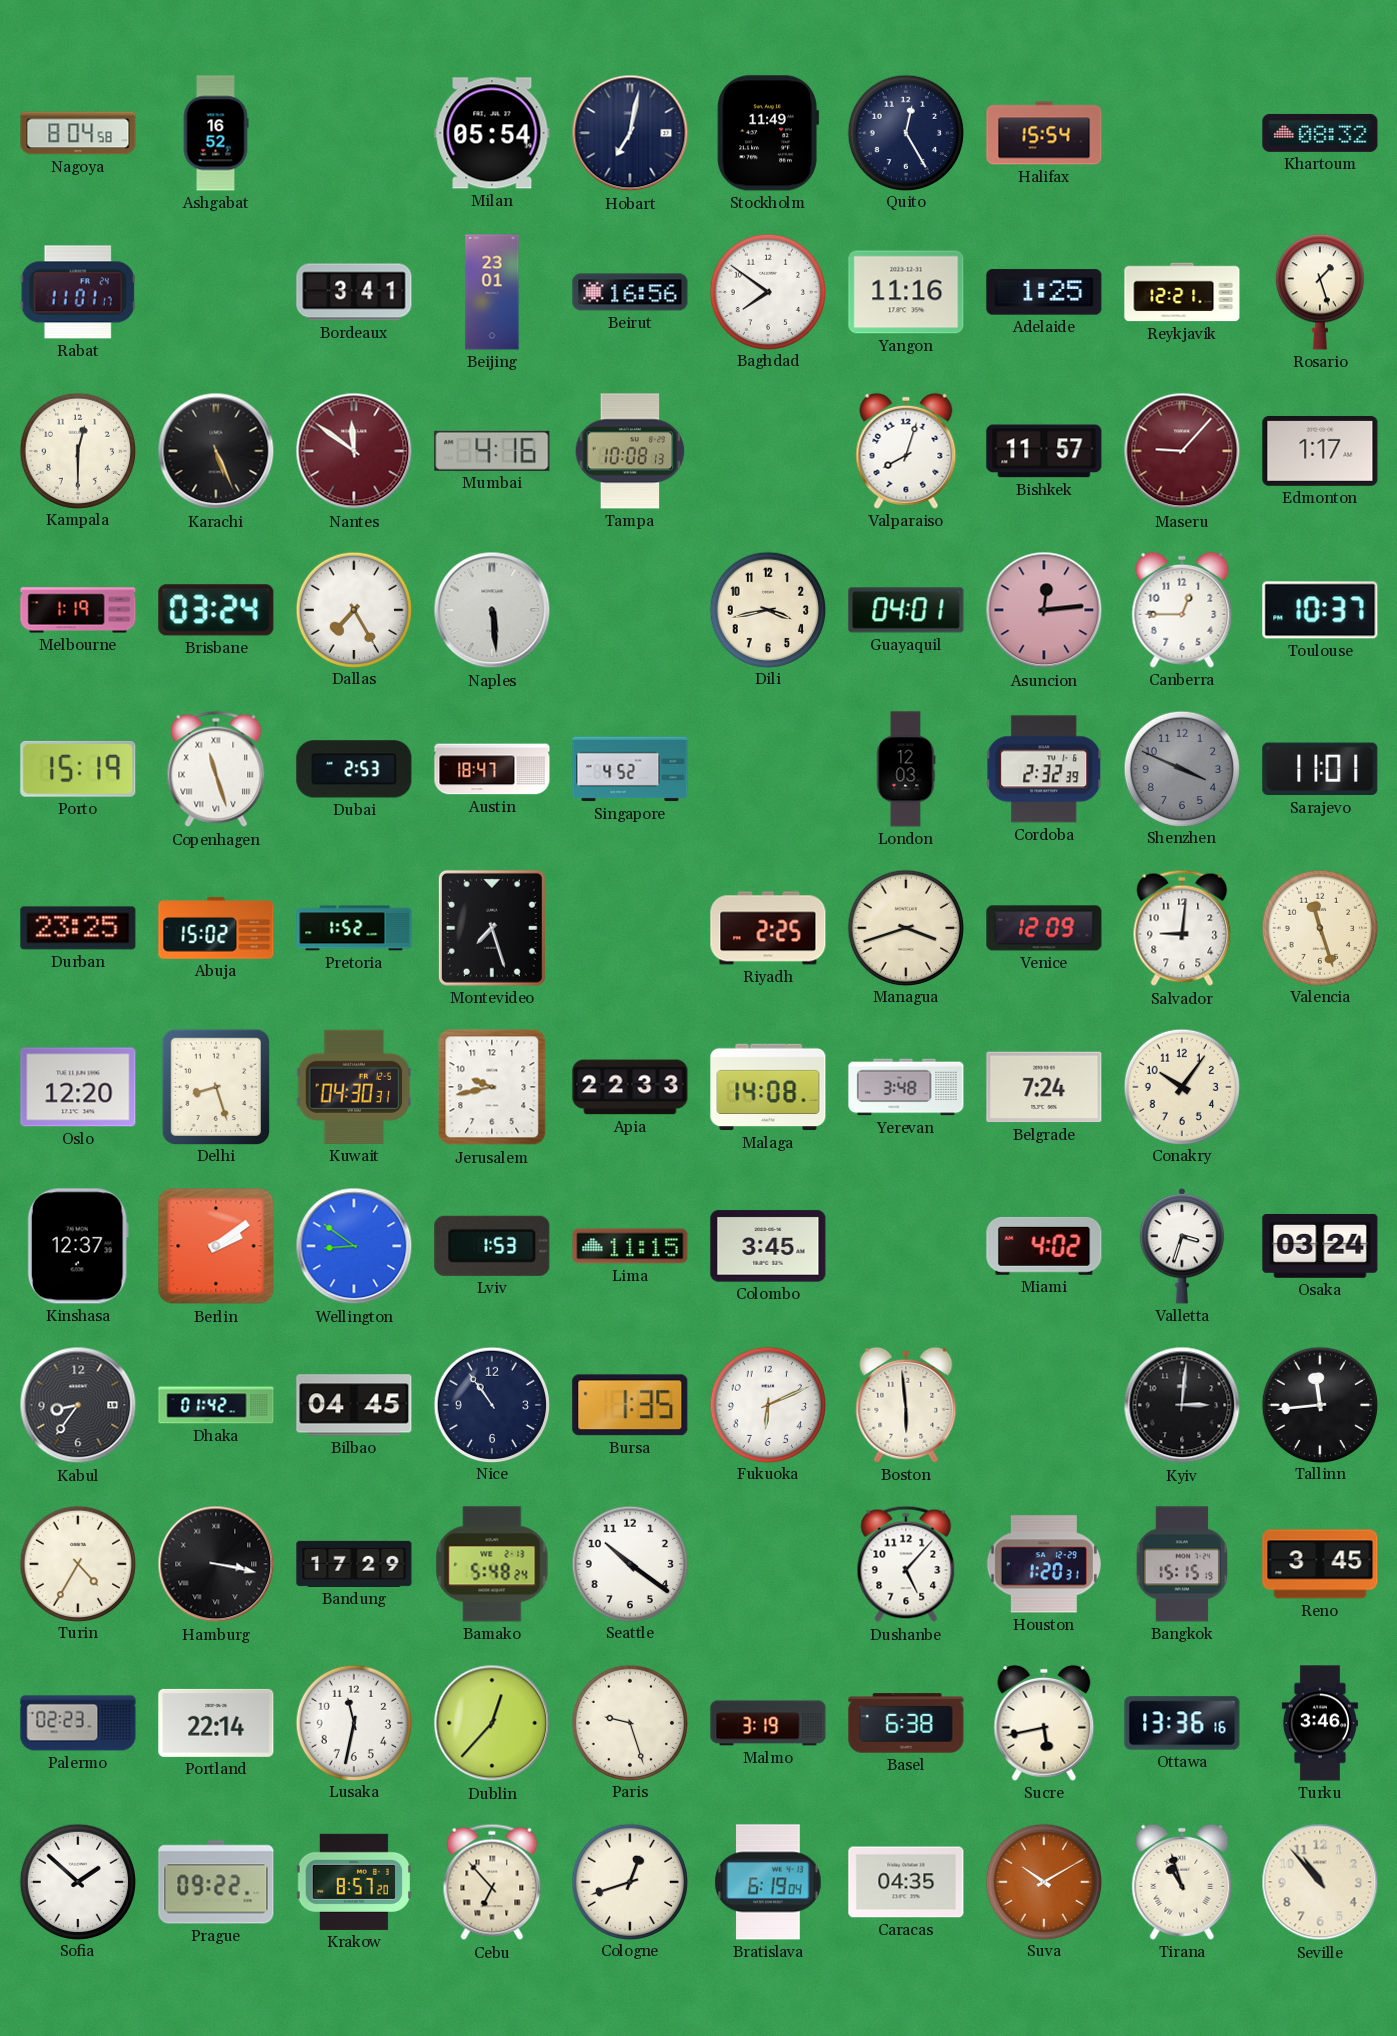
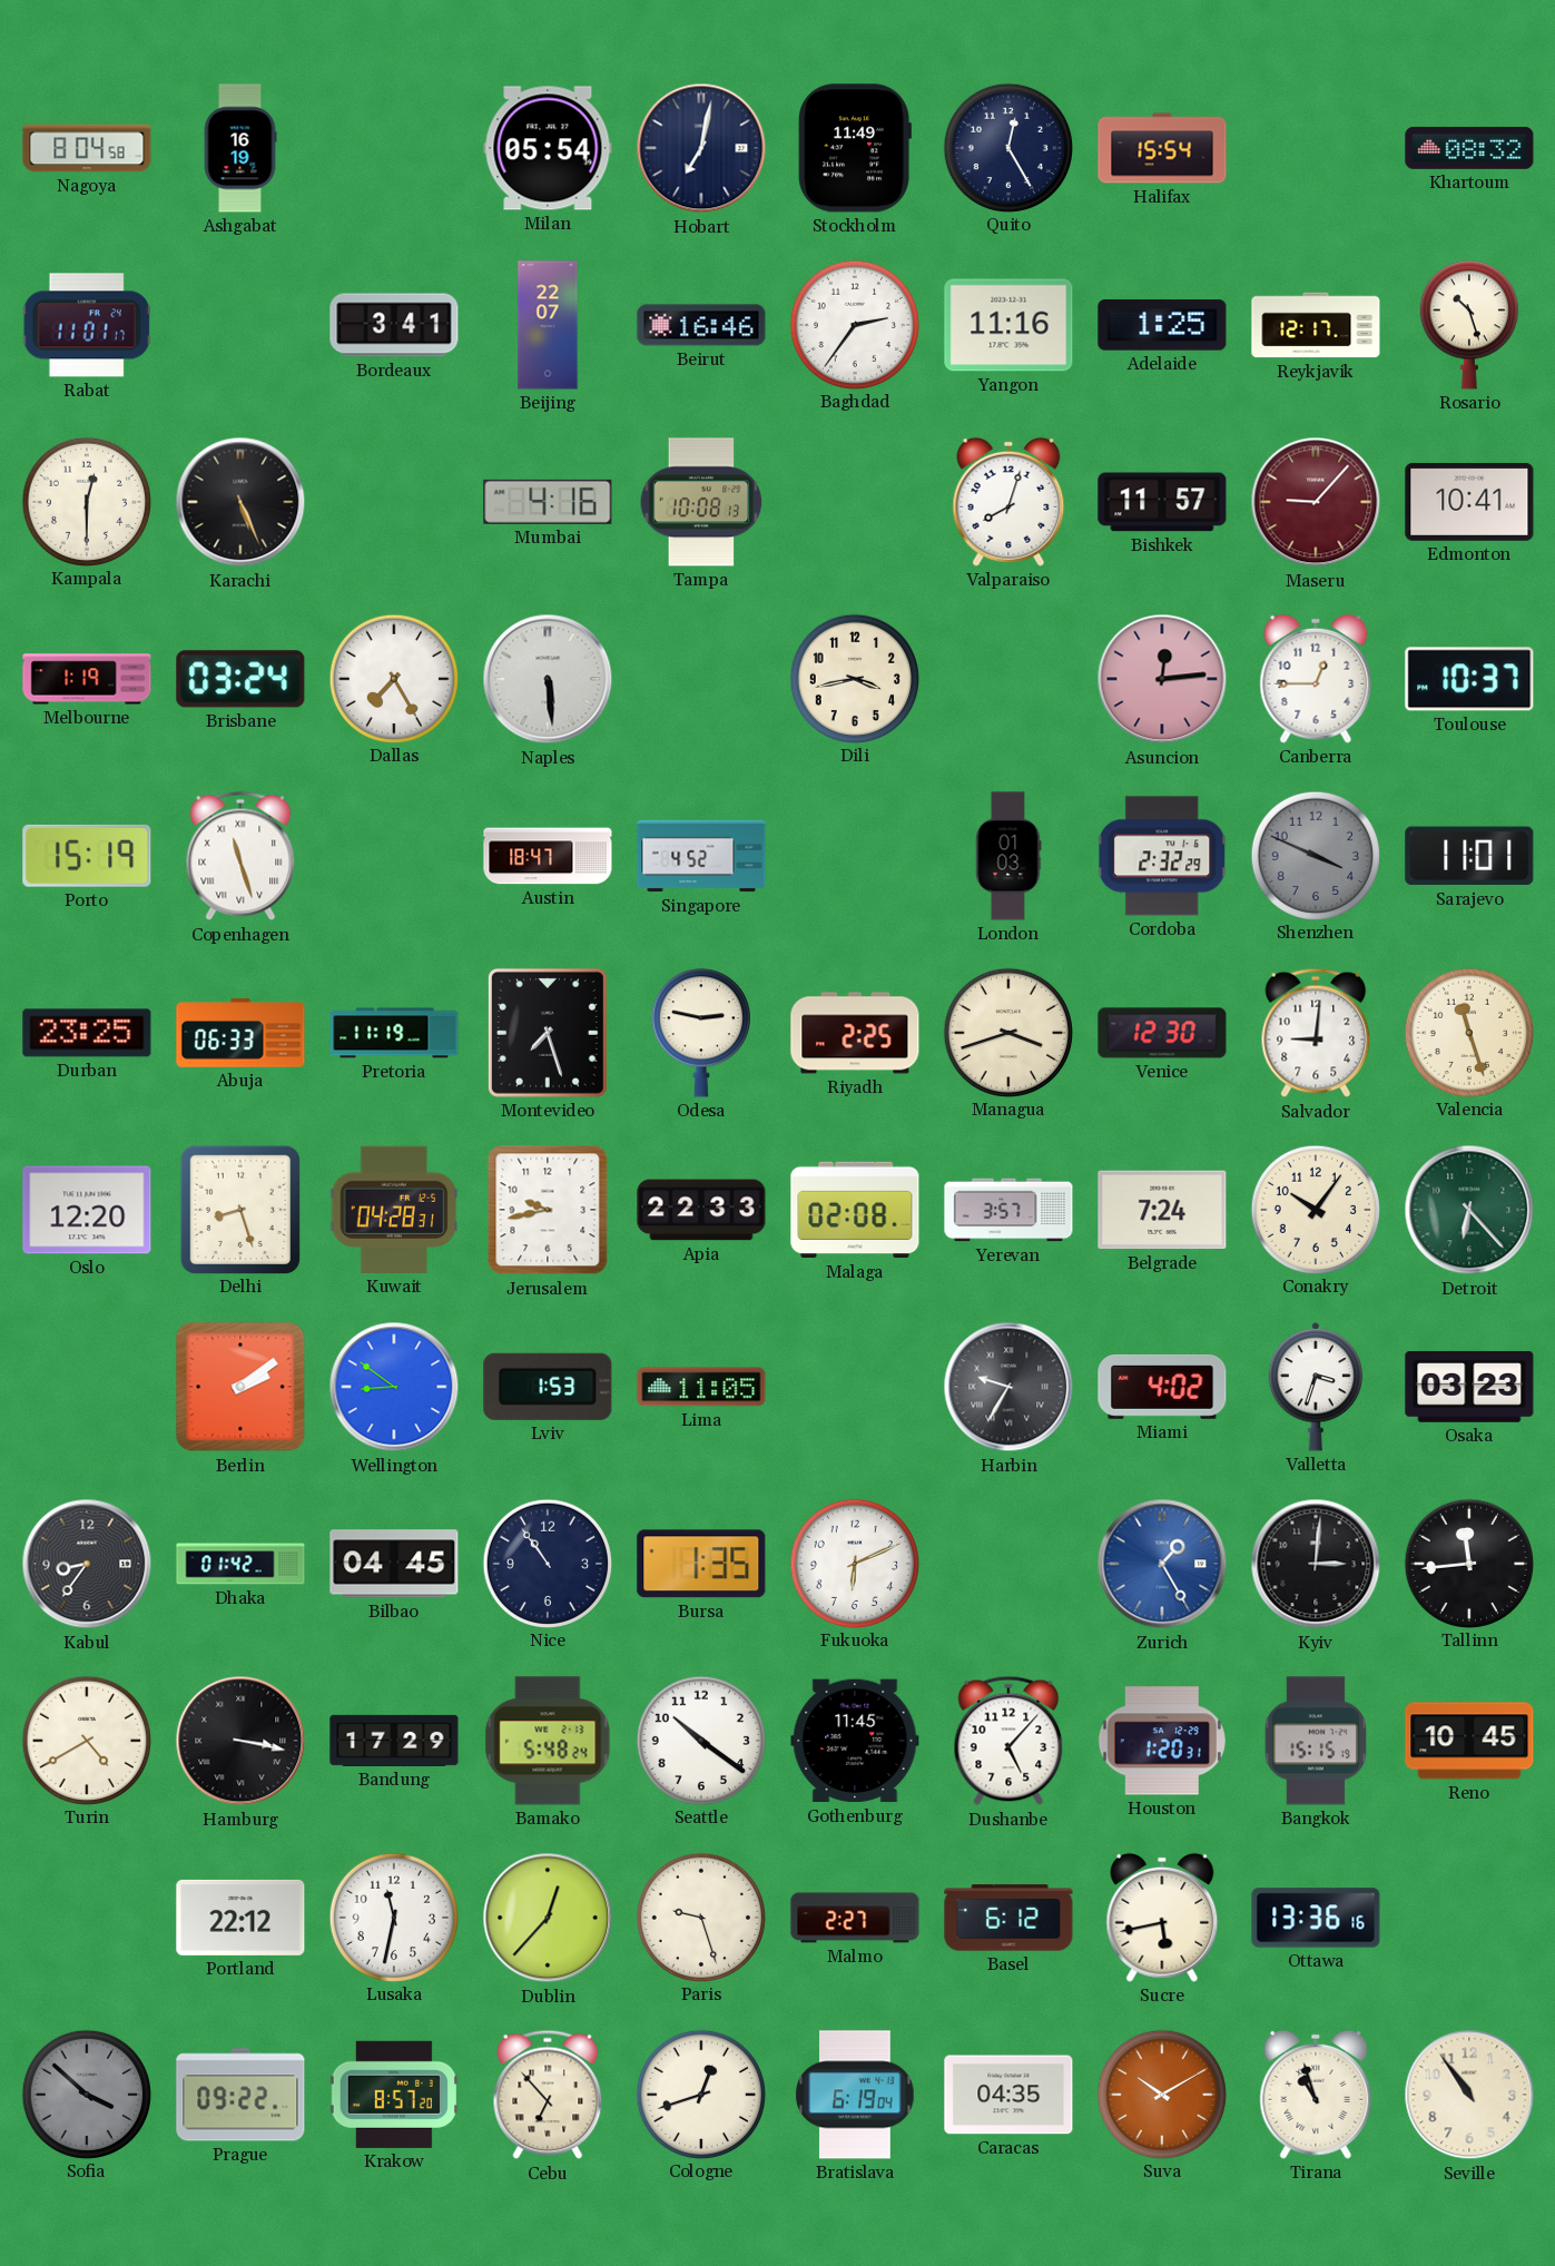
Ashgabat: 16:52 -> 16:19
Beijing: 23:01 -> 22:07
Beirut: 16:56 -> 16:46
Baghdad: 7:51 -> 2:36
Reykjavik: 12:21 -> 12:17
Rosario: 1:27 -> 10:27
Nantes: 11:51 -> none
Edmonton: 1:17 -> 10:41
Guayaquil: 04:01 -> none
Dubai: 2:53 -> none
London: 12:03 -> 01:03
Cordoba: 2:32:39 -> 2:32:29
Abuja: 15:02 -> 06:33
Pretoria: 1:52 -> 11:19
Odesa: none -> 2:47
Venice: 12:09 -> 12:30
Kuwait: 04:30 -> 04:28
Malaga: 14:08 -> 02:08
Yerevan: 3:48 -> 3:57
Detroit: none -> 6:23
Kinshasa: 12:37 -> none
Lima: 11:15 -> 11:05
Colombo: 3:45 -> none
Harbin: none -> 9:35
Osaka: 03:24 -> 03:23
Boston: 5:59 -> none
Zurich: none -> 1:25
Turin: 4:35 -> 4:40
Gothenburg: none -> 11:45
Reno: 3:45 -> 10:45
Palermo: 02:23 -> none
Portland: 22:14 -> 22:12
Malmo: 3:19 -> 2:27
Basel: 6:38 -> 6:12
Turku: 3:46 -> none
Sofia: 1:52 -> 3:52
Sofia dial: white -> grey
Seville: 10:53 -> 10:54
